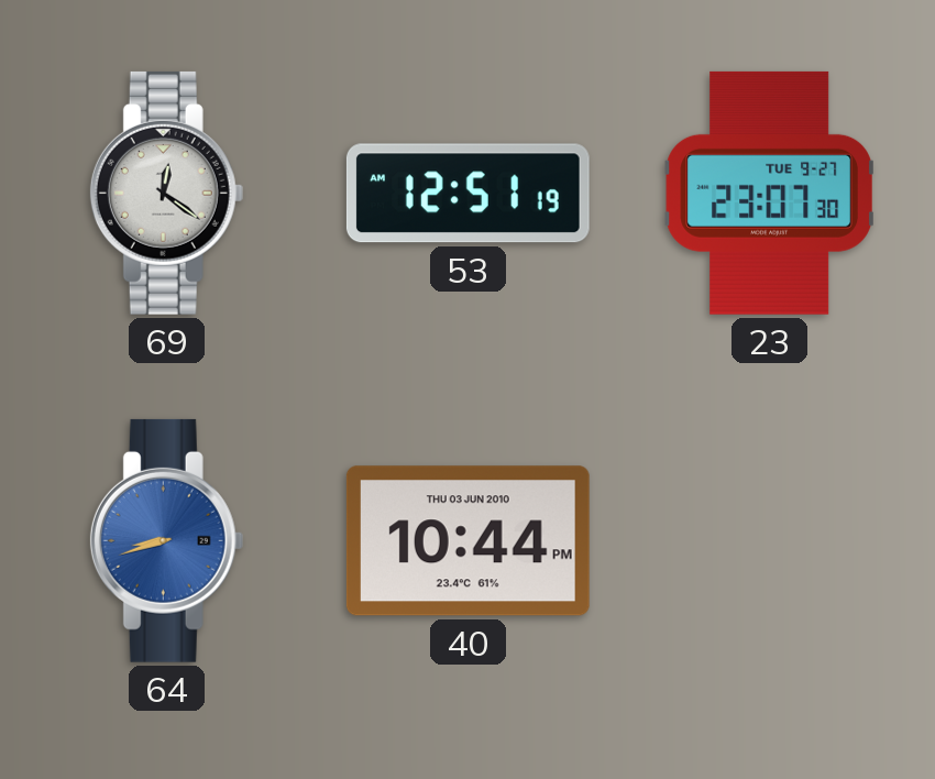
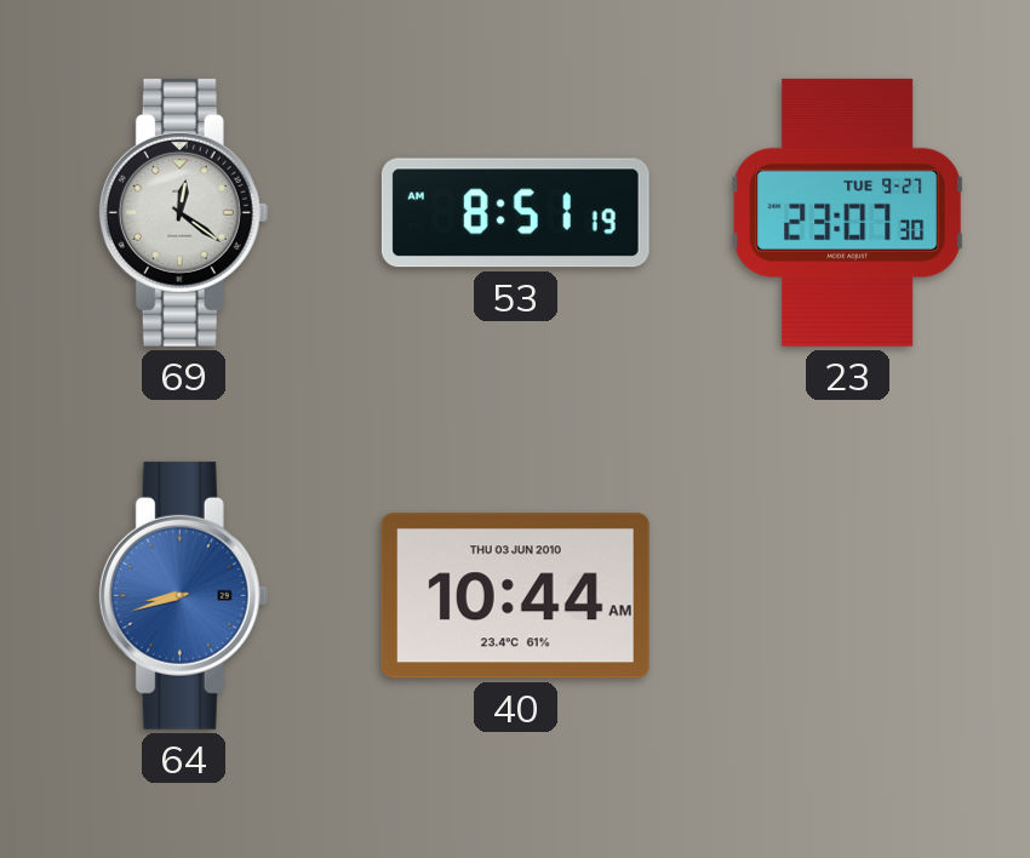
53: 12:51 -> 8:51
40: 10:44 PM -> 10:44 AM
